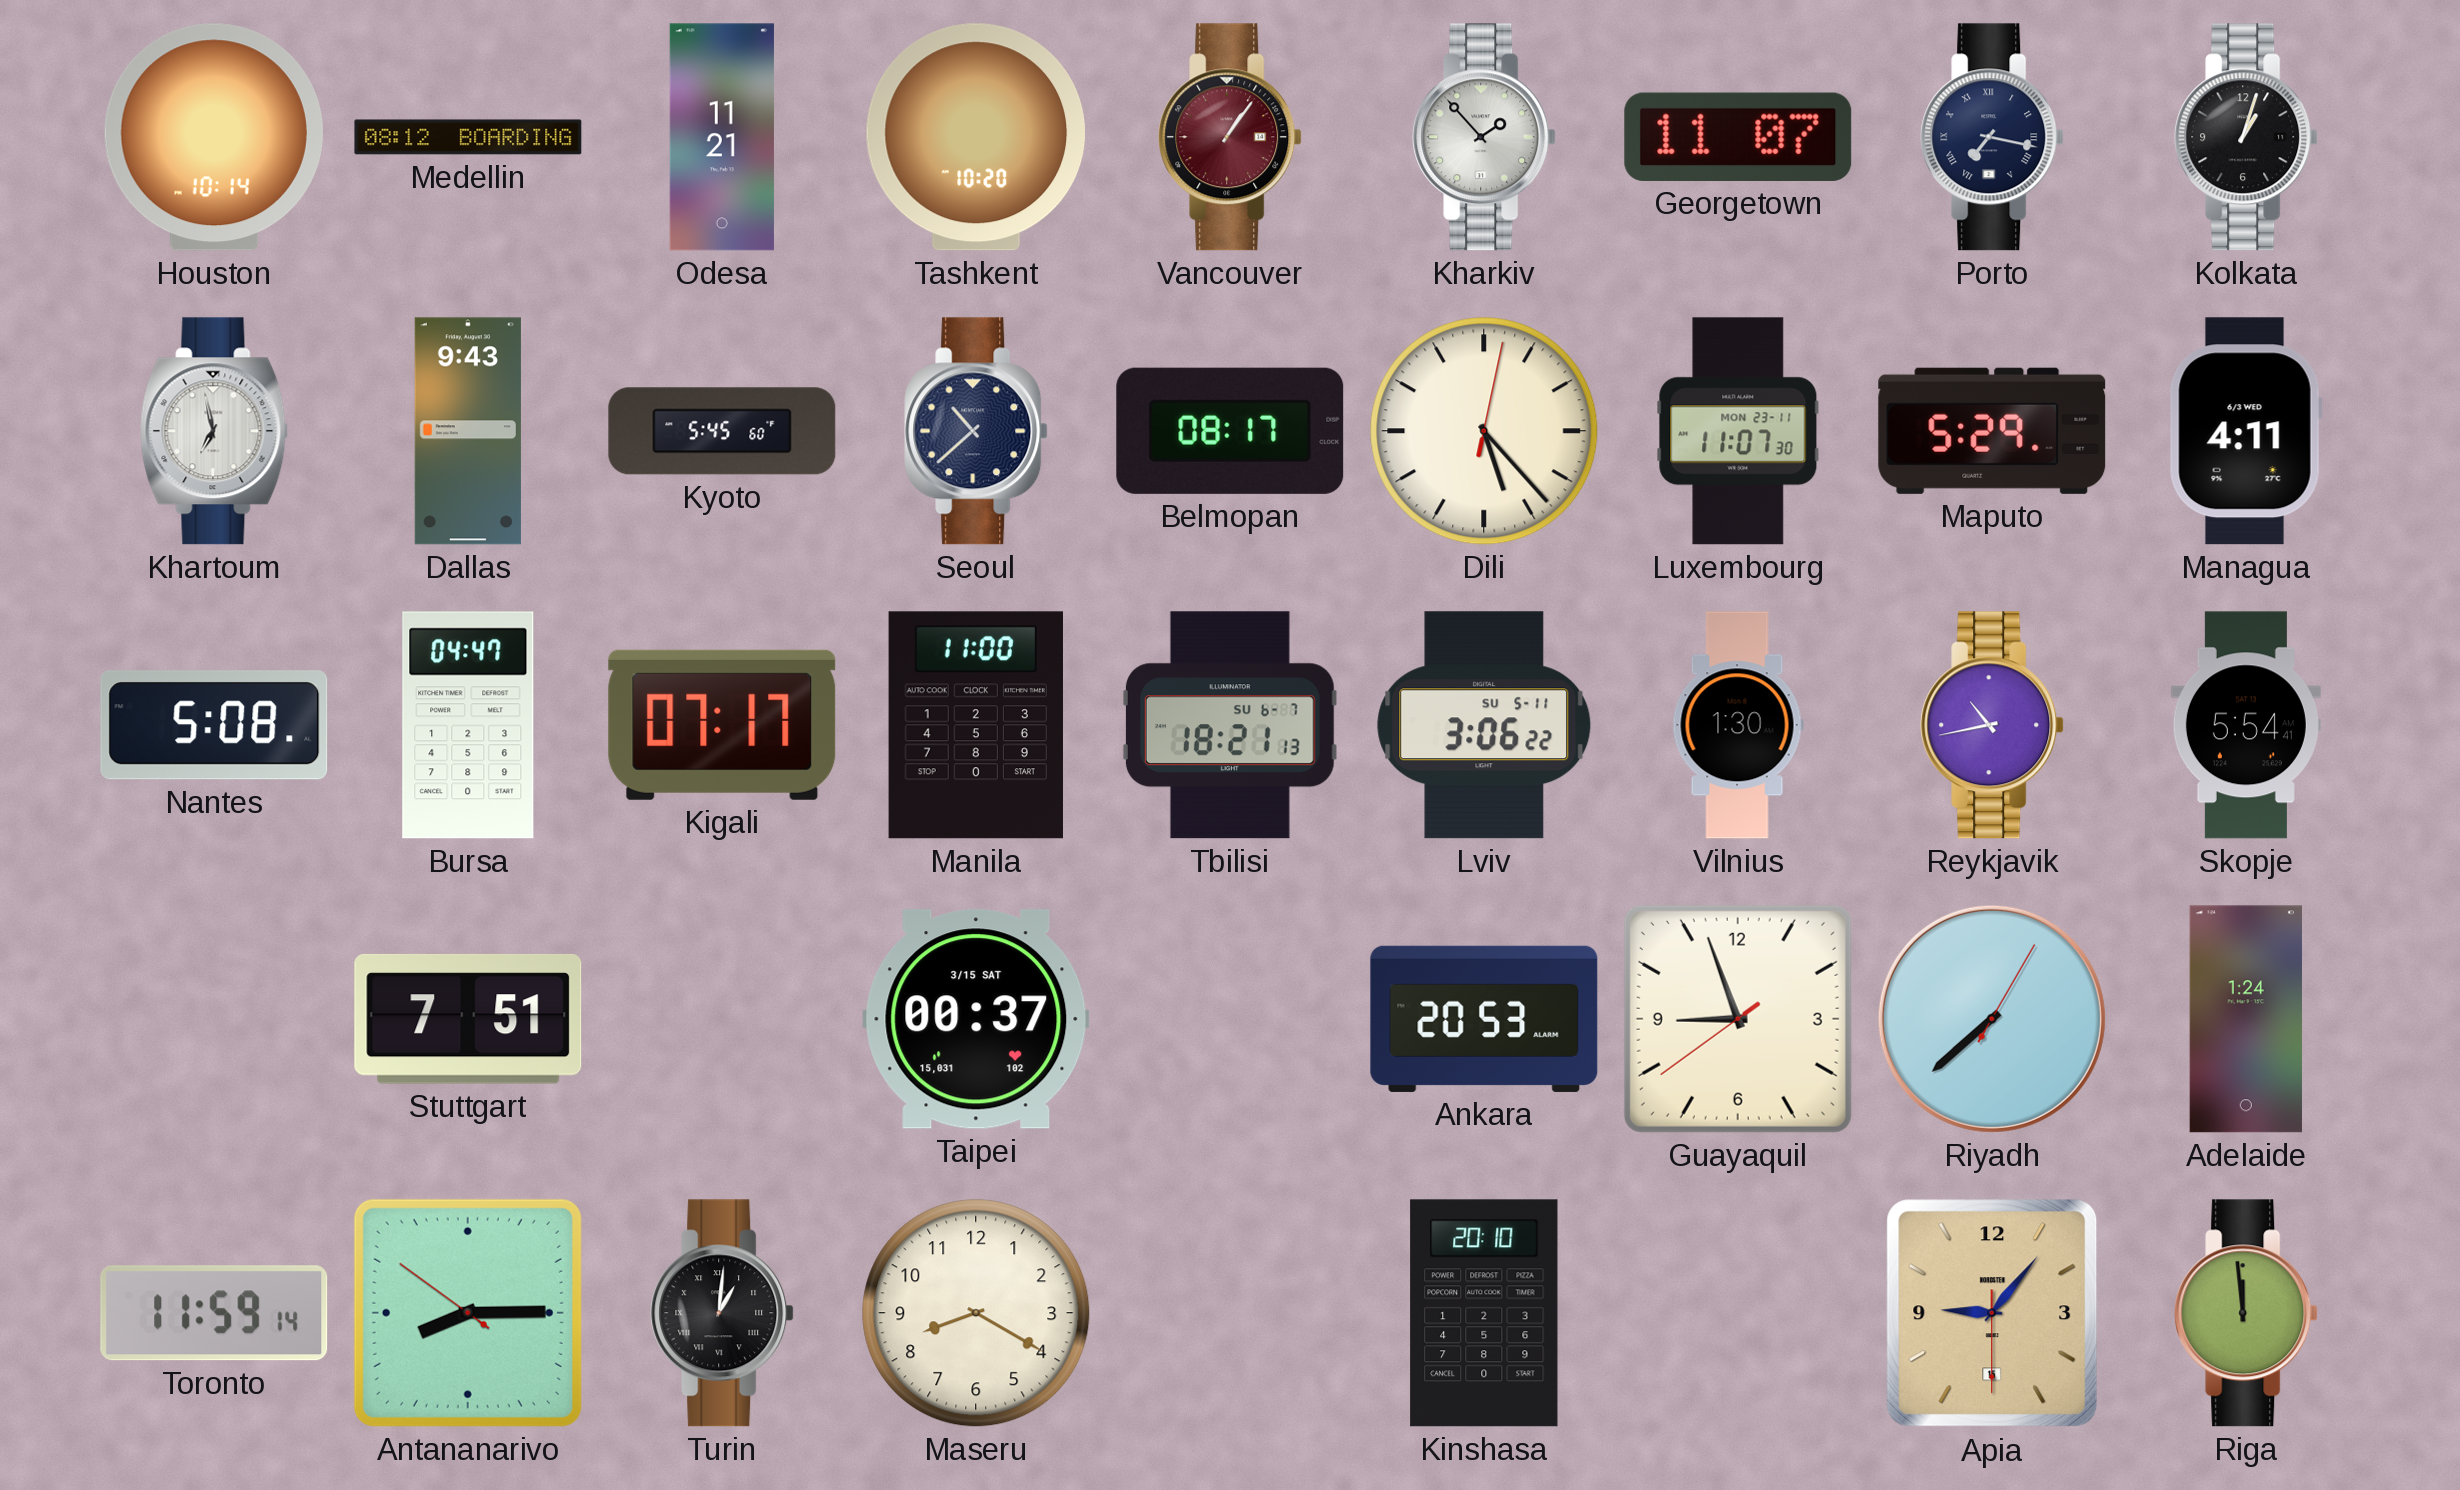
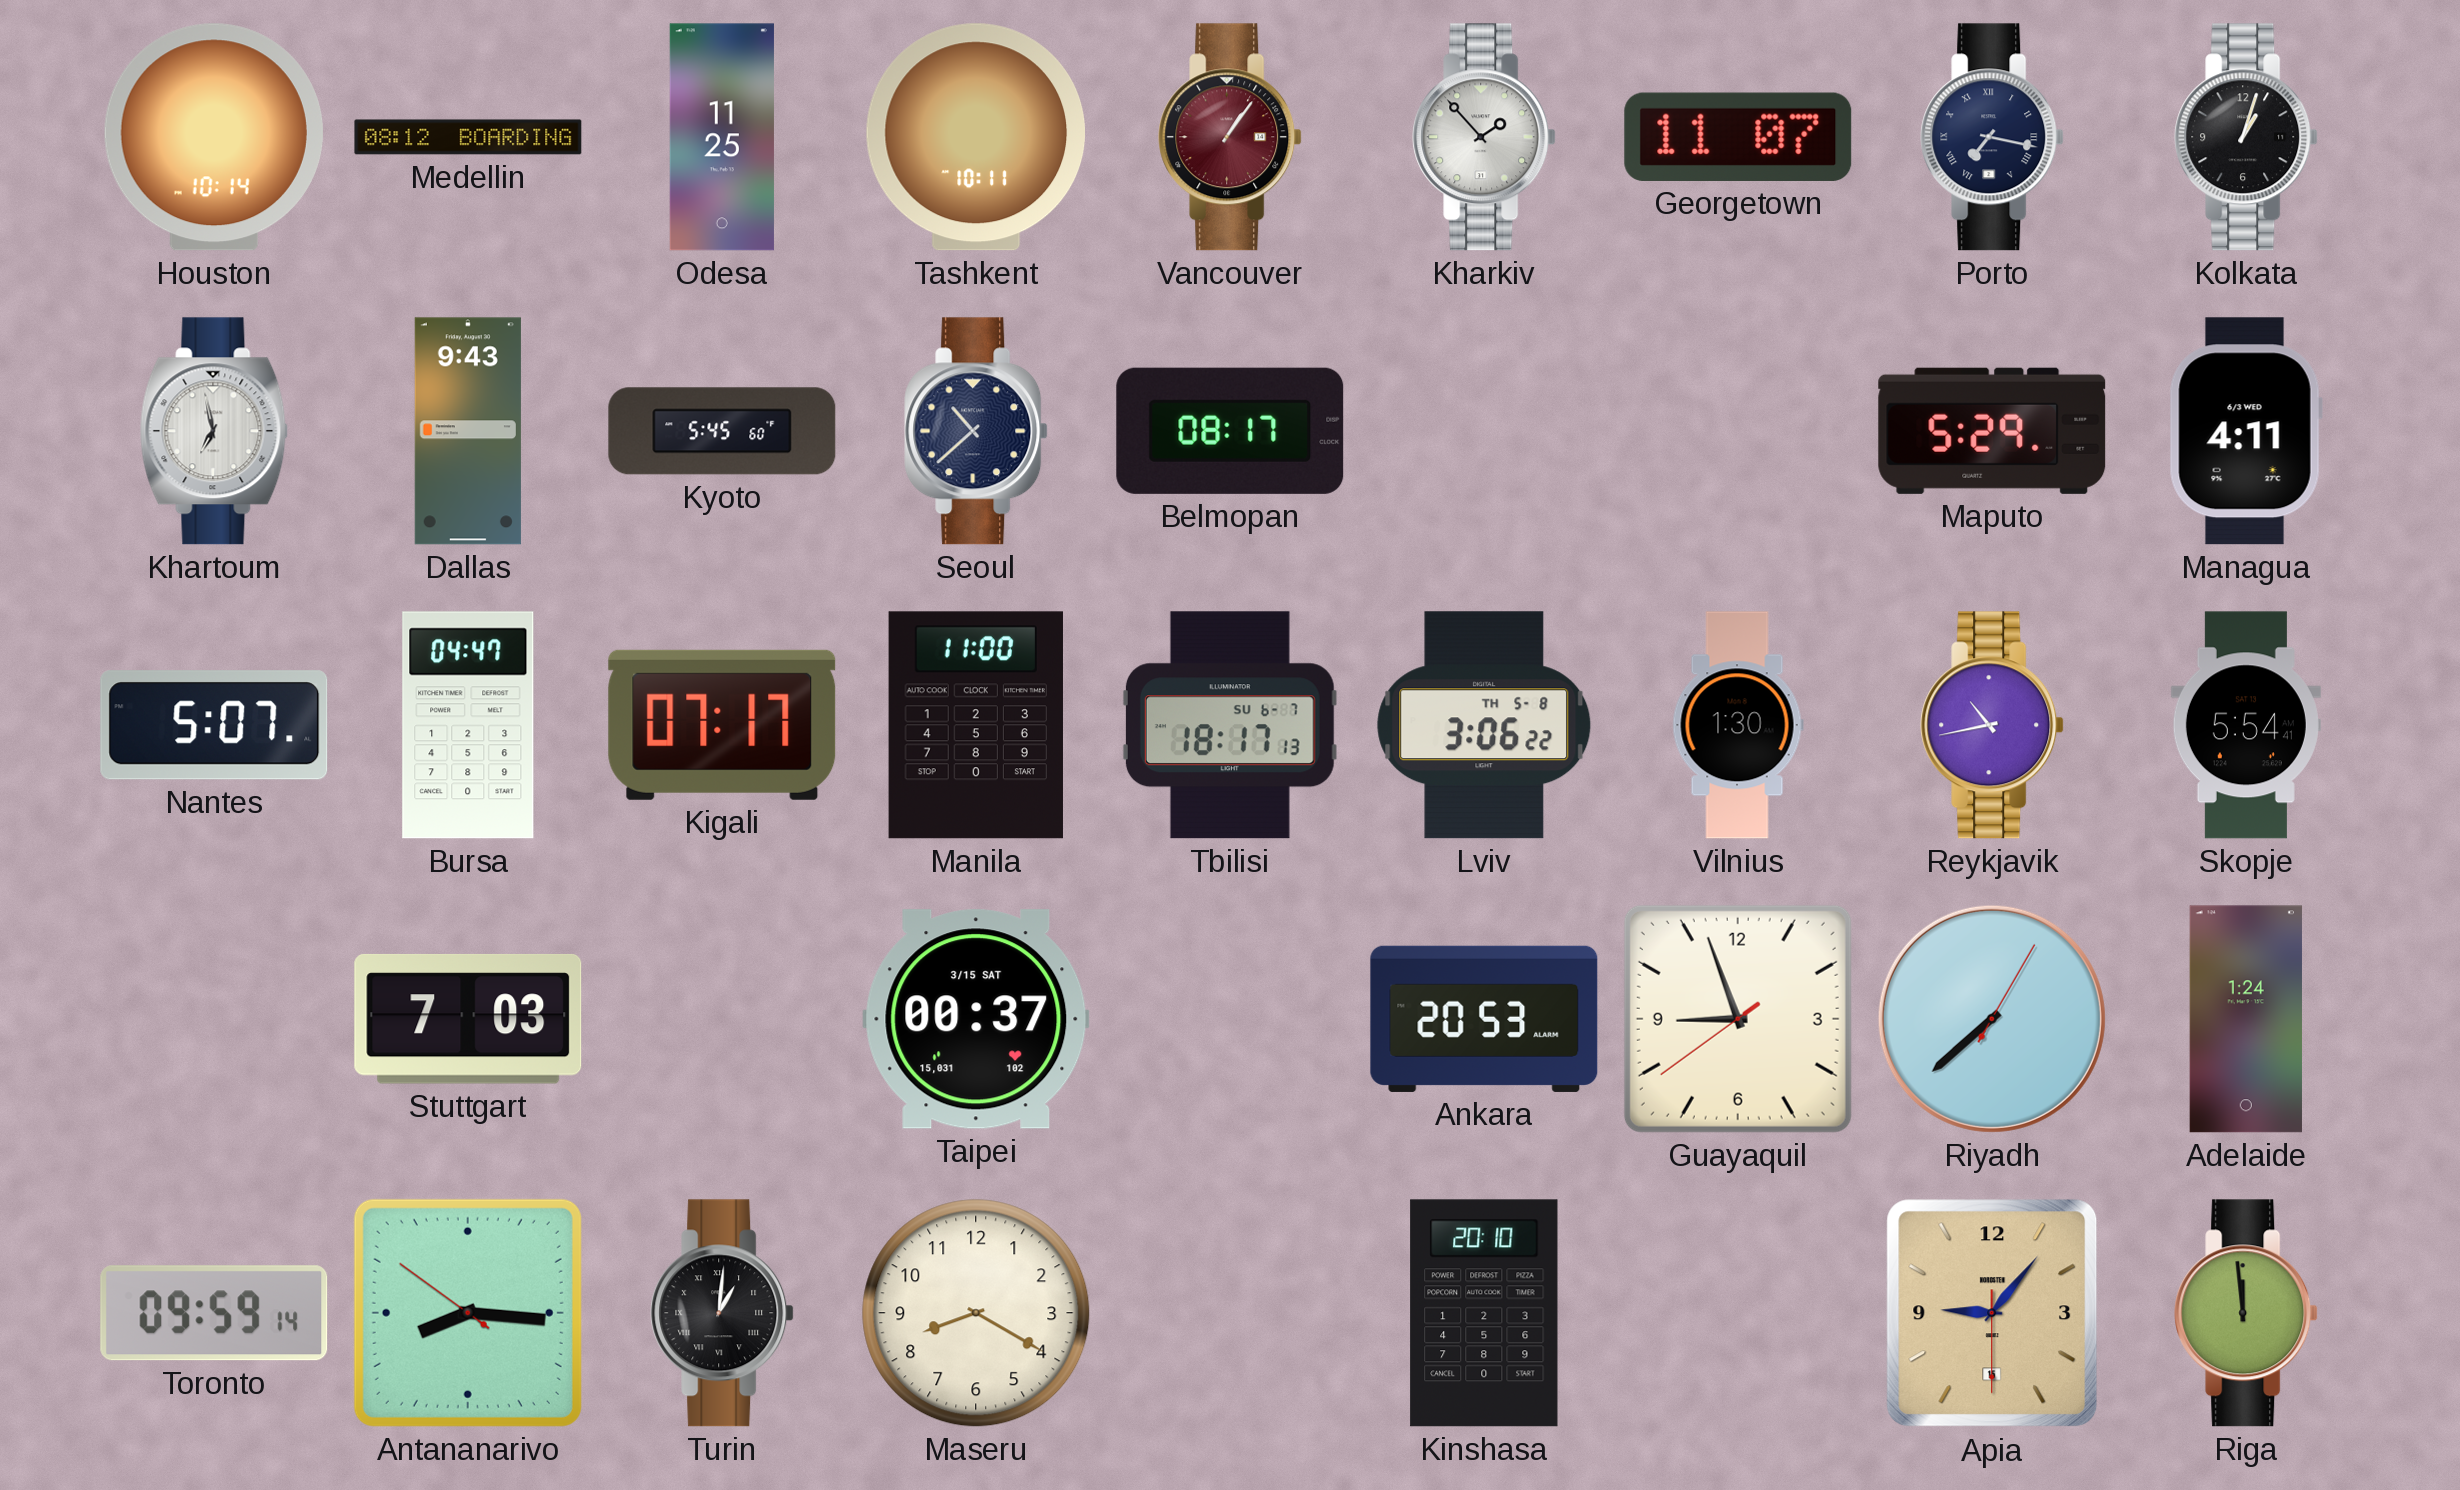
Odesa: 11:21 -> 11:25
Tashkent: 10:20 -> 10:11
Dili: 5:23 -> none
Luxembourg: 11:07 -> none
Nantes: 5:08 -> 5:07
Tbilisi: 18:21 -> 18:17
Lviv date: SU 5-11 -> TH 5-8
Stuttgart: 7:51 -> 7:03
Toronto: 11:59 -> 09:59
Antananarivo: 8:14 -> 8:15
